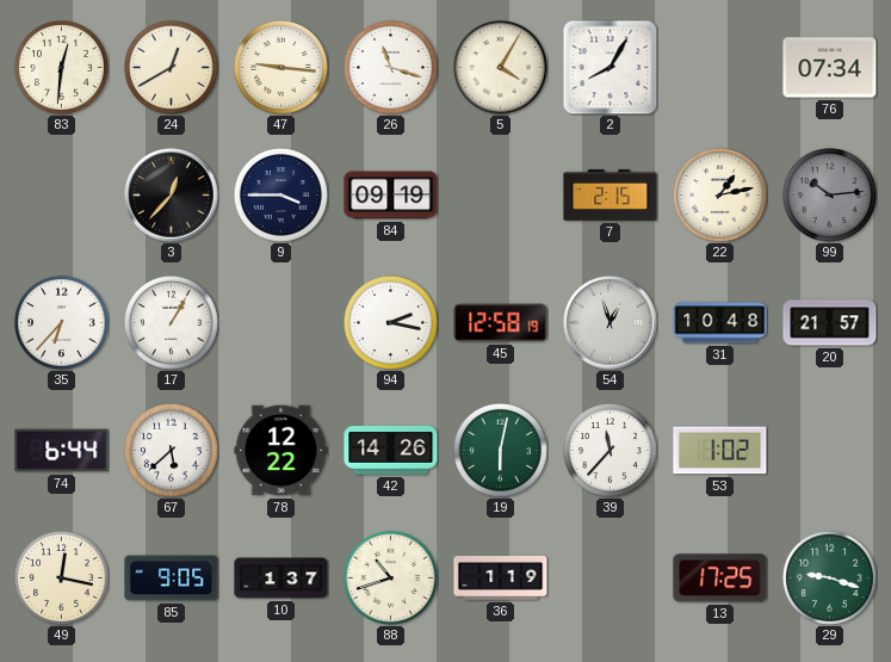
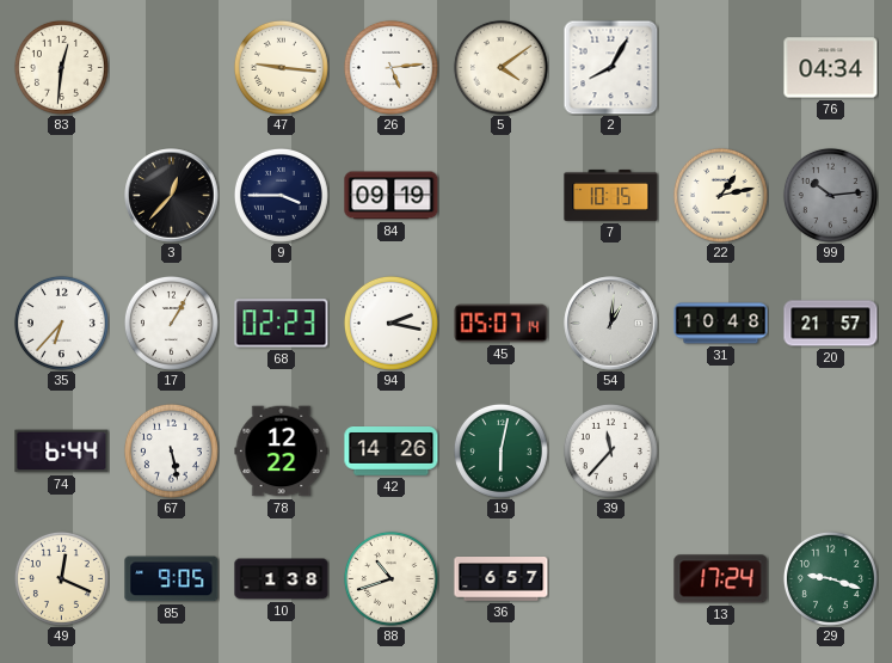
24: 12:40 -> none
26: 11:18 -> 5:14
5: 4:05 -> 4:09
76: 07:34 -> 04:34
7: 2:15 -> 10:15
68: none -> 02:23
45: 12:58 -> 05:07
54: 12:57 -> 1:01
67: 5:38 -> 5:28
53: 1:02 -> none
49: 12:17 -> 12:19
10: 1:37 -> 1:38
36: 1:19 -> 6:57
13: 17:25 -> 17:24
